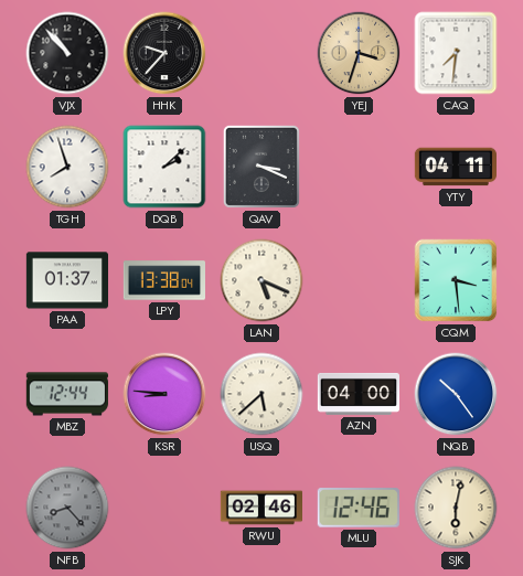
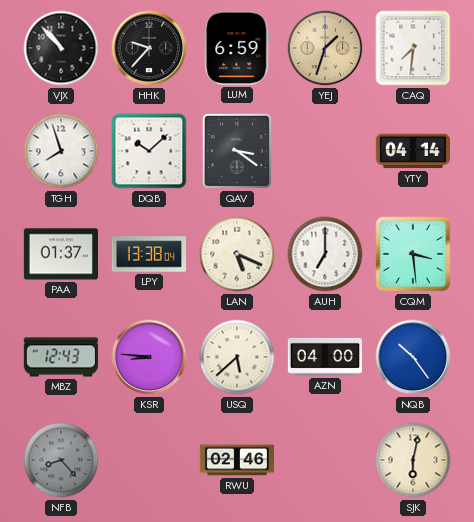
LUM: none -> 6:59
YEJ: 3:33 -> 1:33
DQB: 2:08 -> 10:08
QAV: 3:19 -> 3:21
YTY: 04:11 -> 04:14
AUH: none -> 7:00
MBZ: 12:44 -> 12:43
MLU: 12:46 -> none
